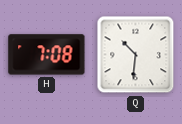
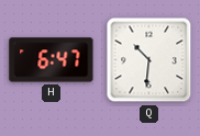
H: 7:08 -> 6:47
